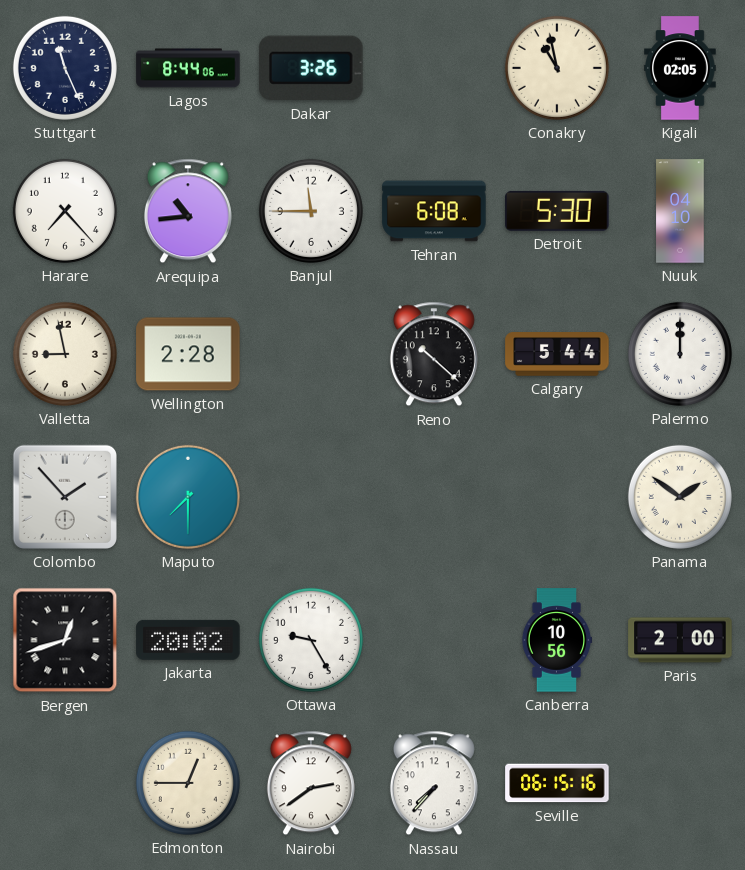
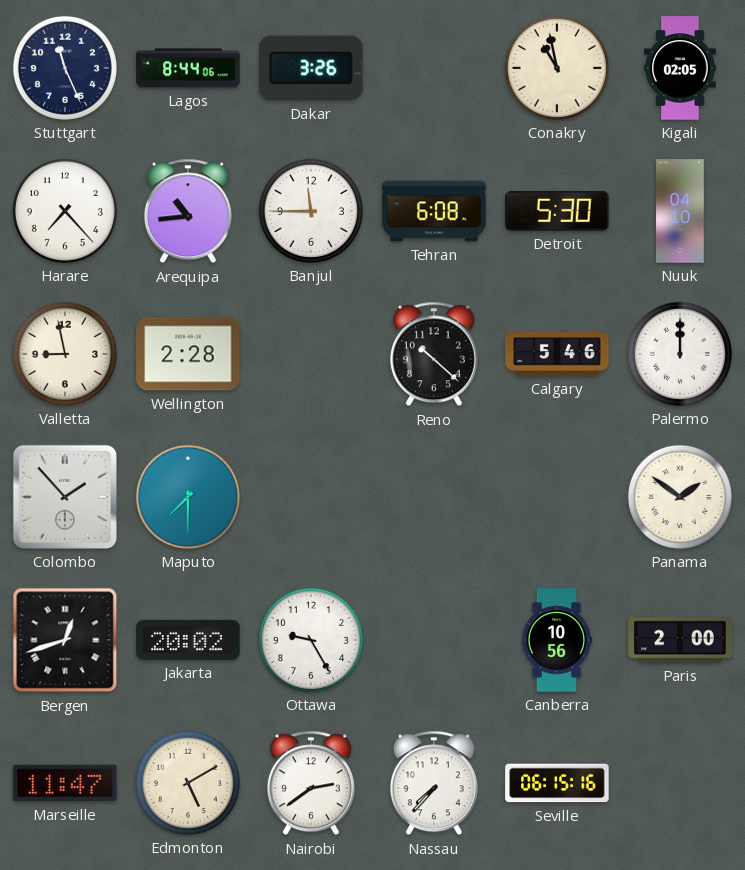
Calgary: 5:44 -> 5:46
Marseille: none -> 11:47
Edmonton: 12:45 -> 5:10
